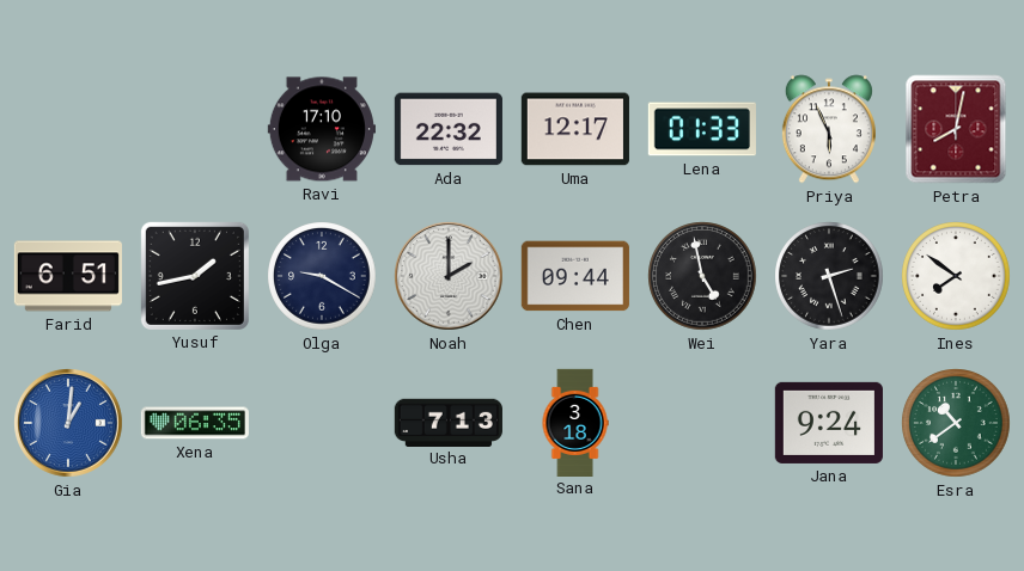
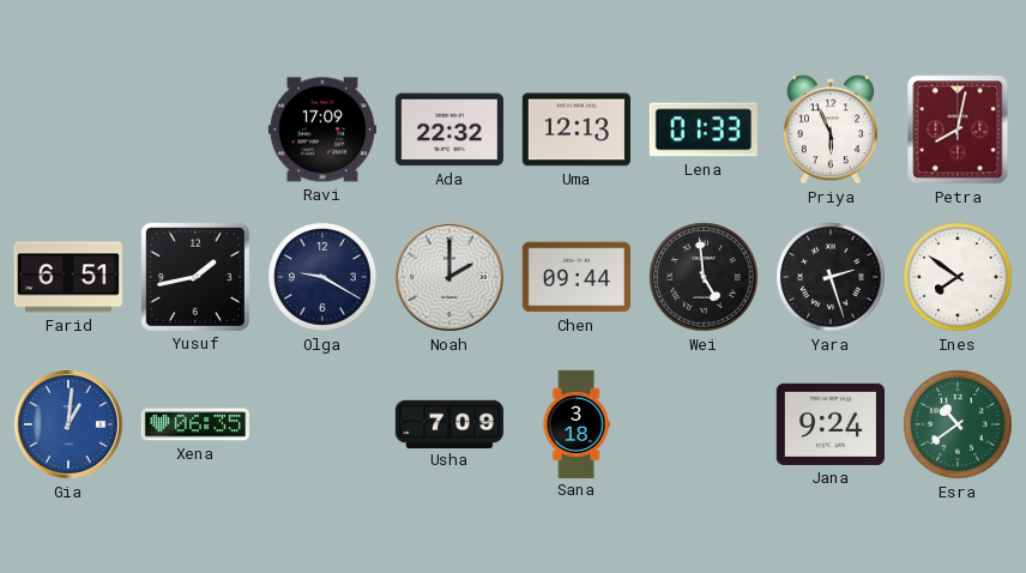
Ravi: 17:10 -> 17:09
Uma: 12:17 -> 12:13
Wei: 4:58 -> 4:59
Usha: 7:13 -> 7:09
